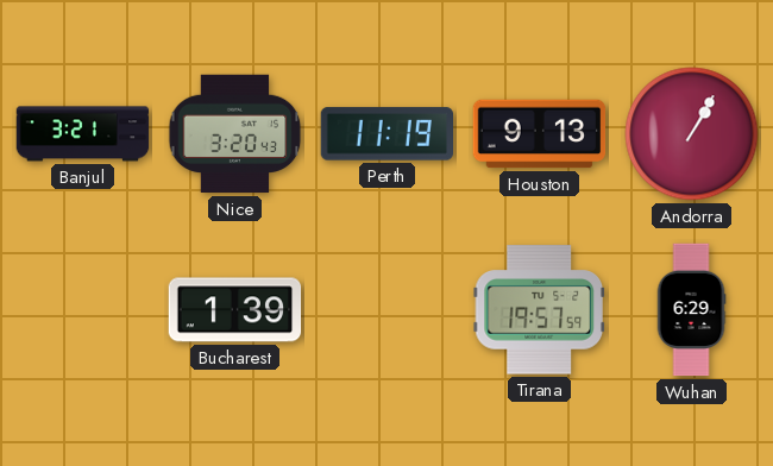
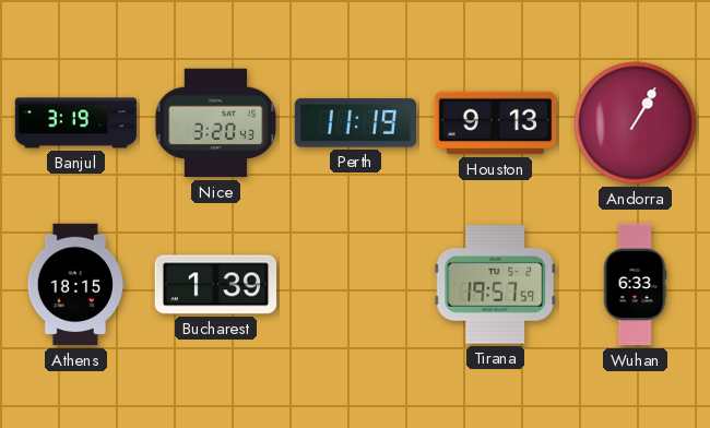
Banjul: 3:21 -> 3:19
Athens: none -> 18:15
Wuhan: 6:29 -> 6:33
